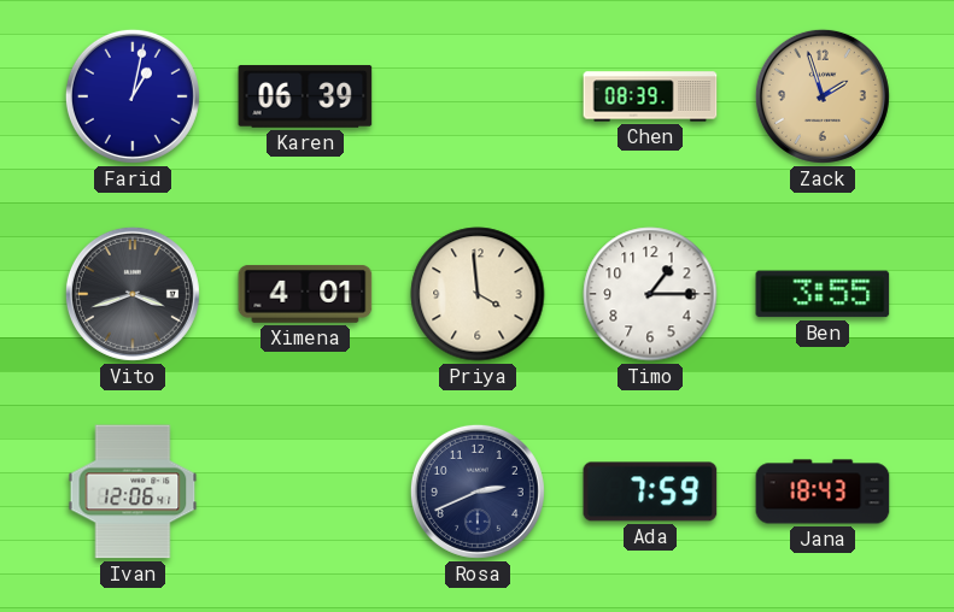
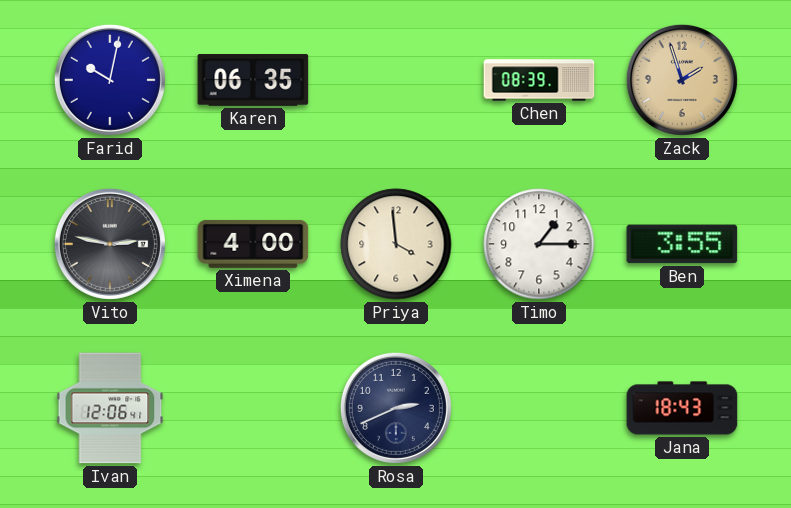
Farid: 1:02 -> 10:02
Karen: 06:39 -> 06:35
Vito: 3:42 -> 2:47
Ximena: 4:01 -> 4:00
Ada: 7:59 -> none
